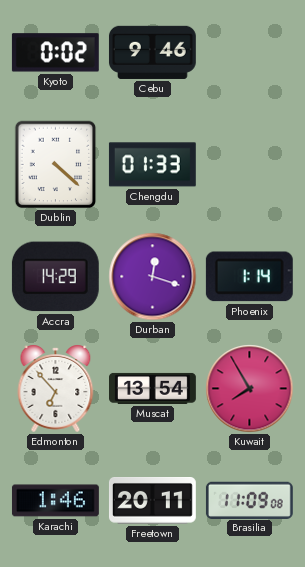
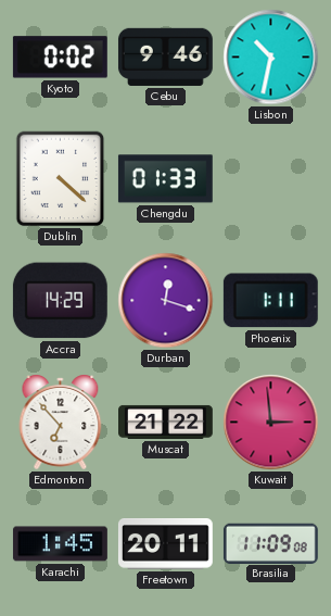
Lisbon: none -> 10:32
Phoenix: 1:14 -> 1:11
Muscat: 13:54 -> 21:22
Kuwait: 7:55 -> 2:59
Karachi: 1:46 -> 1:45
